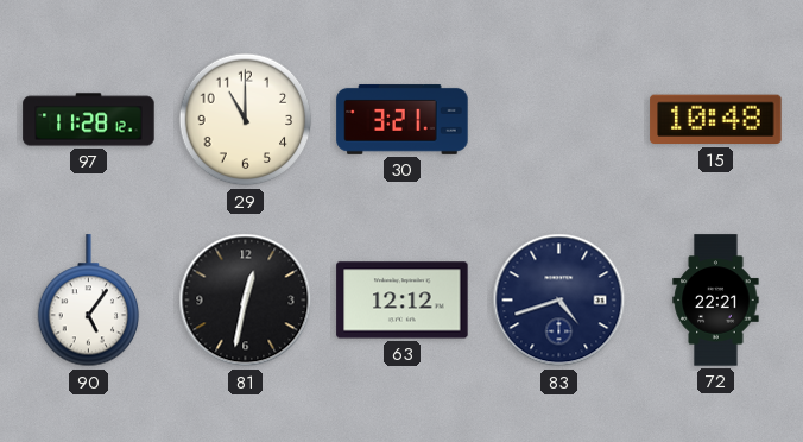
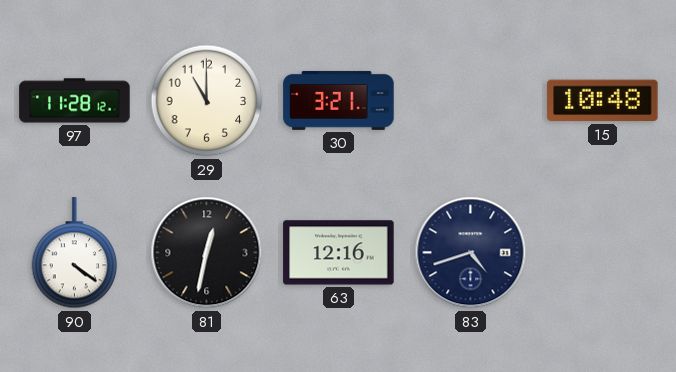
90: 5:06 -> 4:21
63: 12:12 -> 12:16
72: 22:21 -> none
